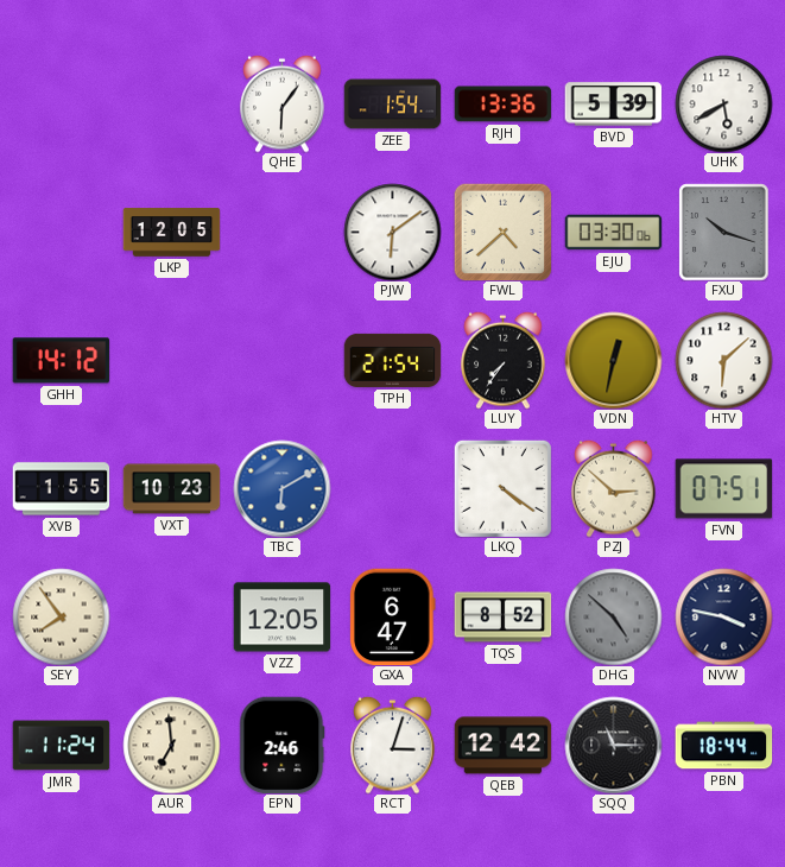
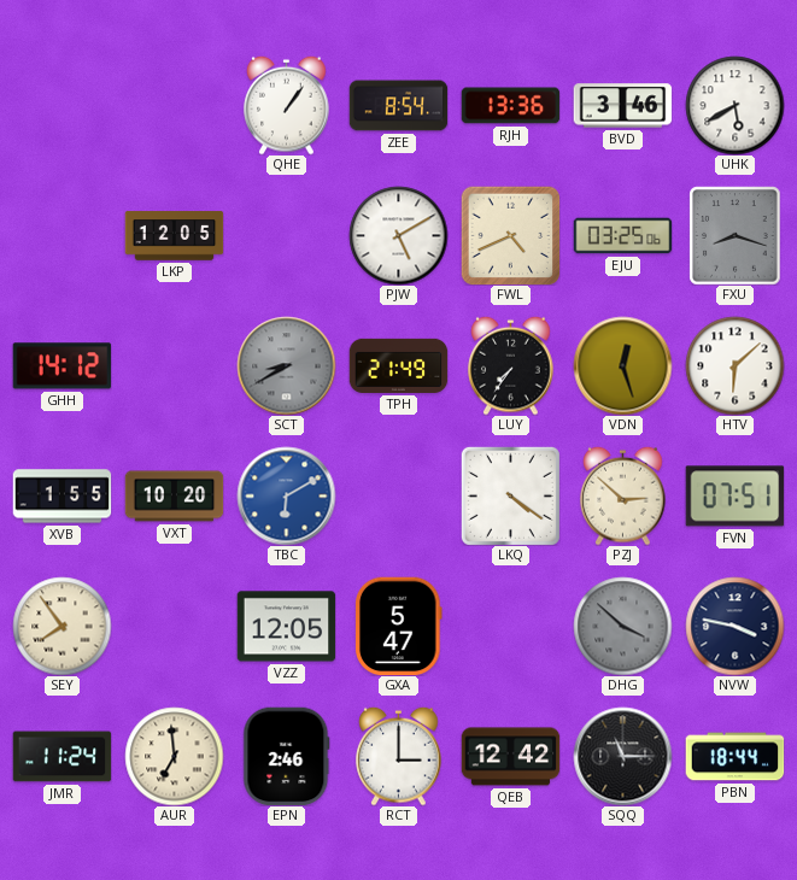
QHE: 6:06 -> 1:06
ZEE: 1:54 -> 8:54
BVD: 5:39 -> 3:46
PJW: 6:09 -> 5:10
FWL: 4:38 -> 4:41
EJU: 03:30 -> 03:25
FXU: 10:18 -> 8:18
SCT: none -> 8:40
TPH: 21:54 -> 21:49
VDN: 12:32 -> 12:27
VXT: 10:23 -> 10:20
GXA: 6:47 -> 5:47
TQS: 8:52 -> none
DHG: 4:52 -> 3:52
RCT: 3:03 -> 3:00
